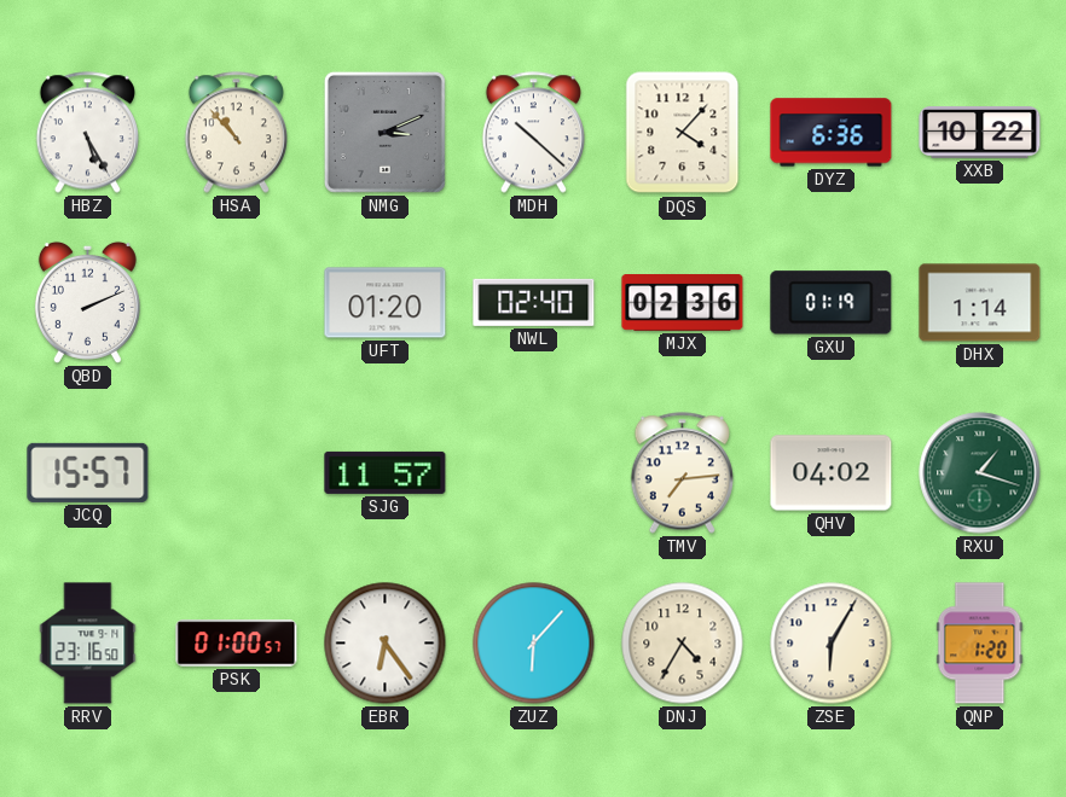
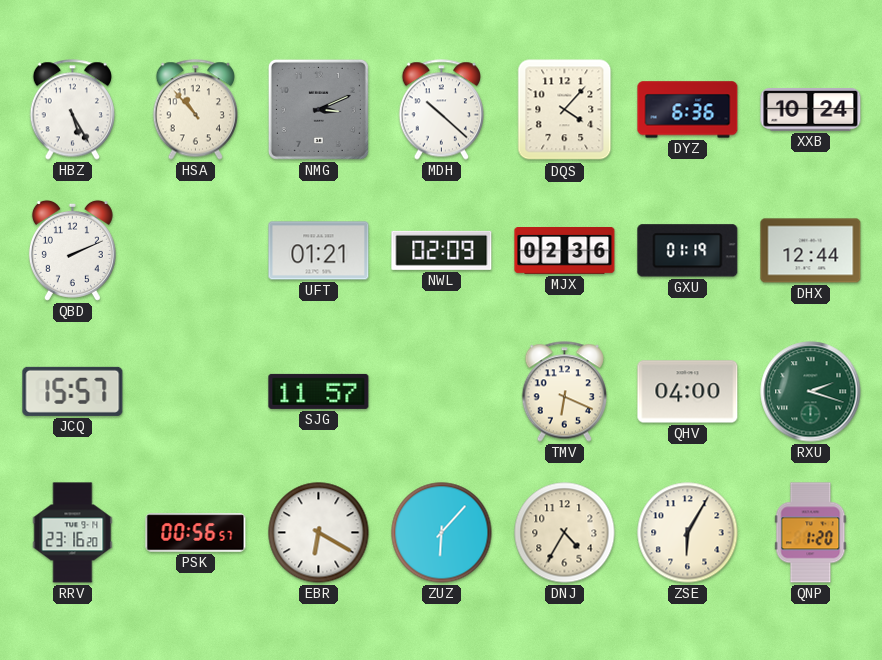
XXB: 10:22 -> 10:24
UFT: 01:20 -> 01:21
NWL: 02:40 -> 02:09
DHX: 1:14 -> 12:44
TMV: 7:14 -> 6:19
QHV: 04:02 -> 04:00
RXU: 1:18 -> 2:18
RRV: 23:16:50 -> 23:16:20
PSK: 01:00 -> 00:56
EBR: 6:24 -> 6:20
